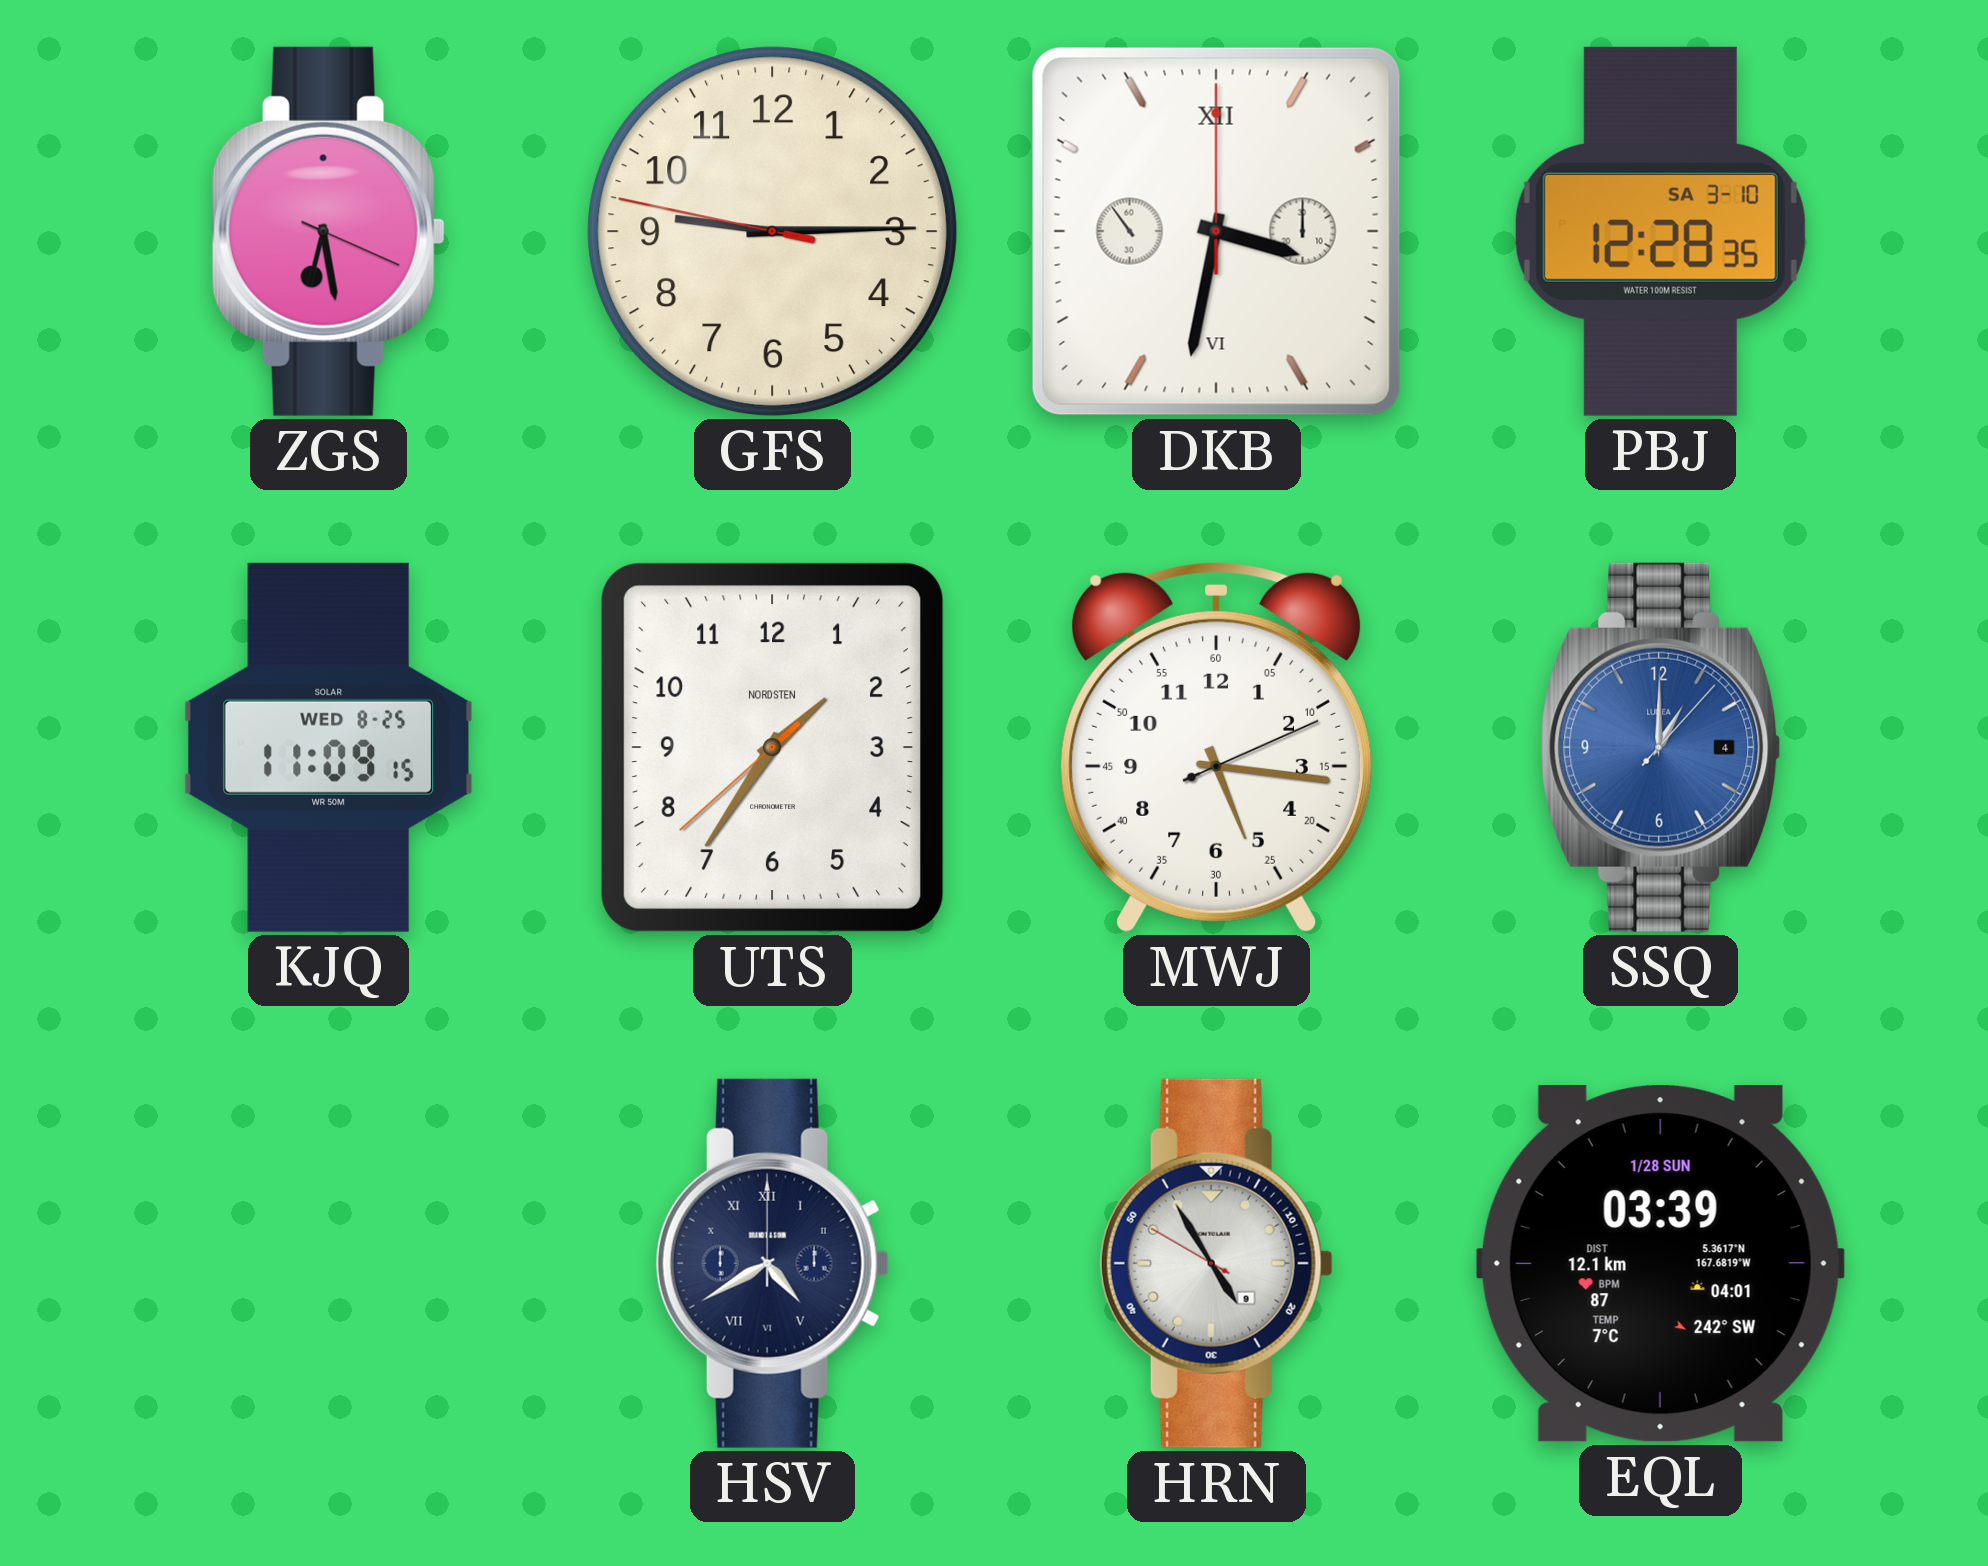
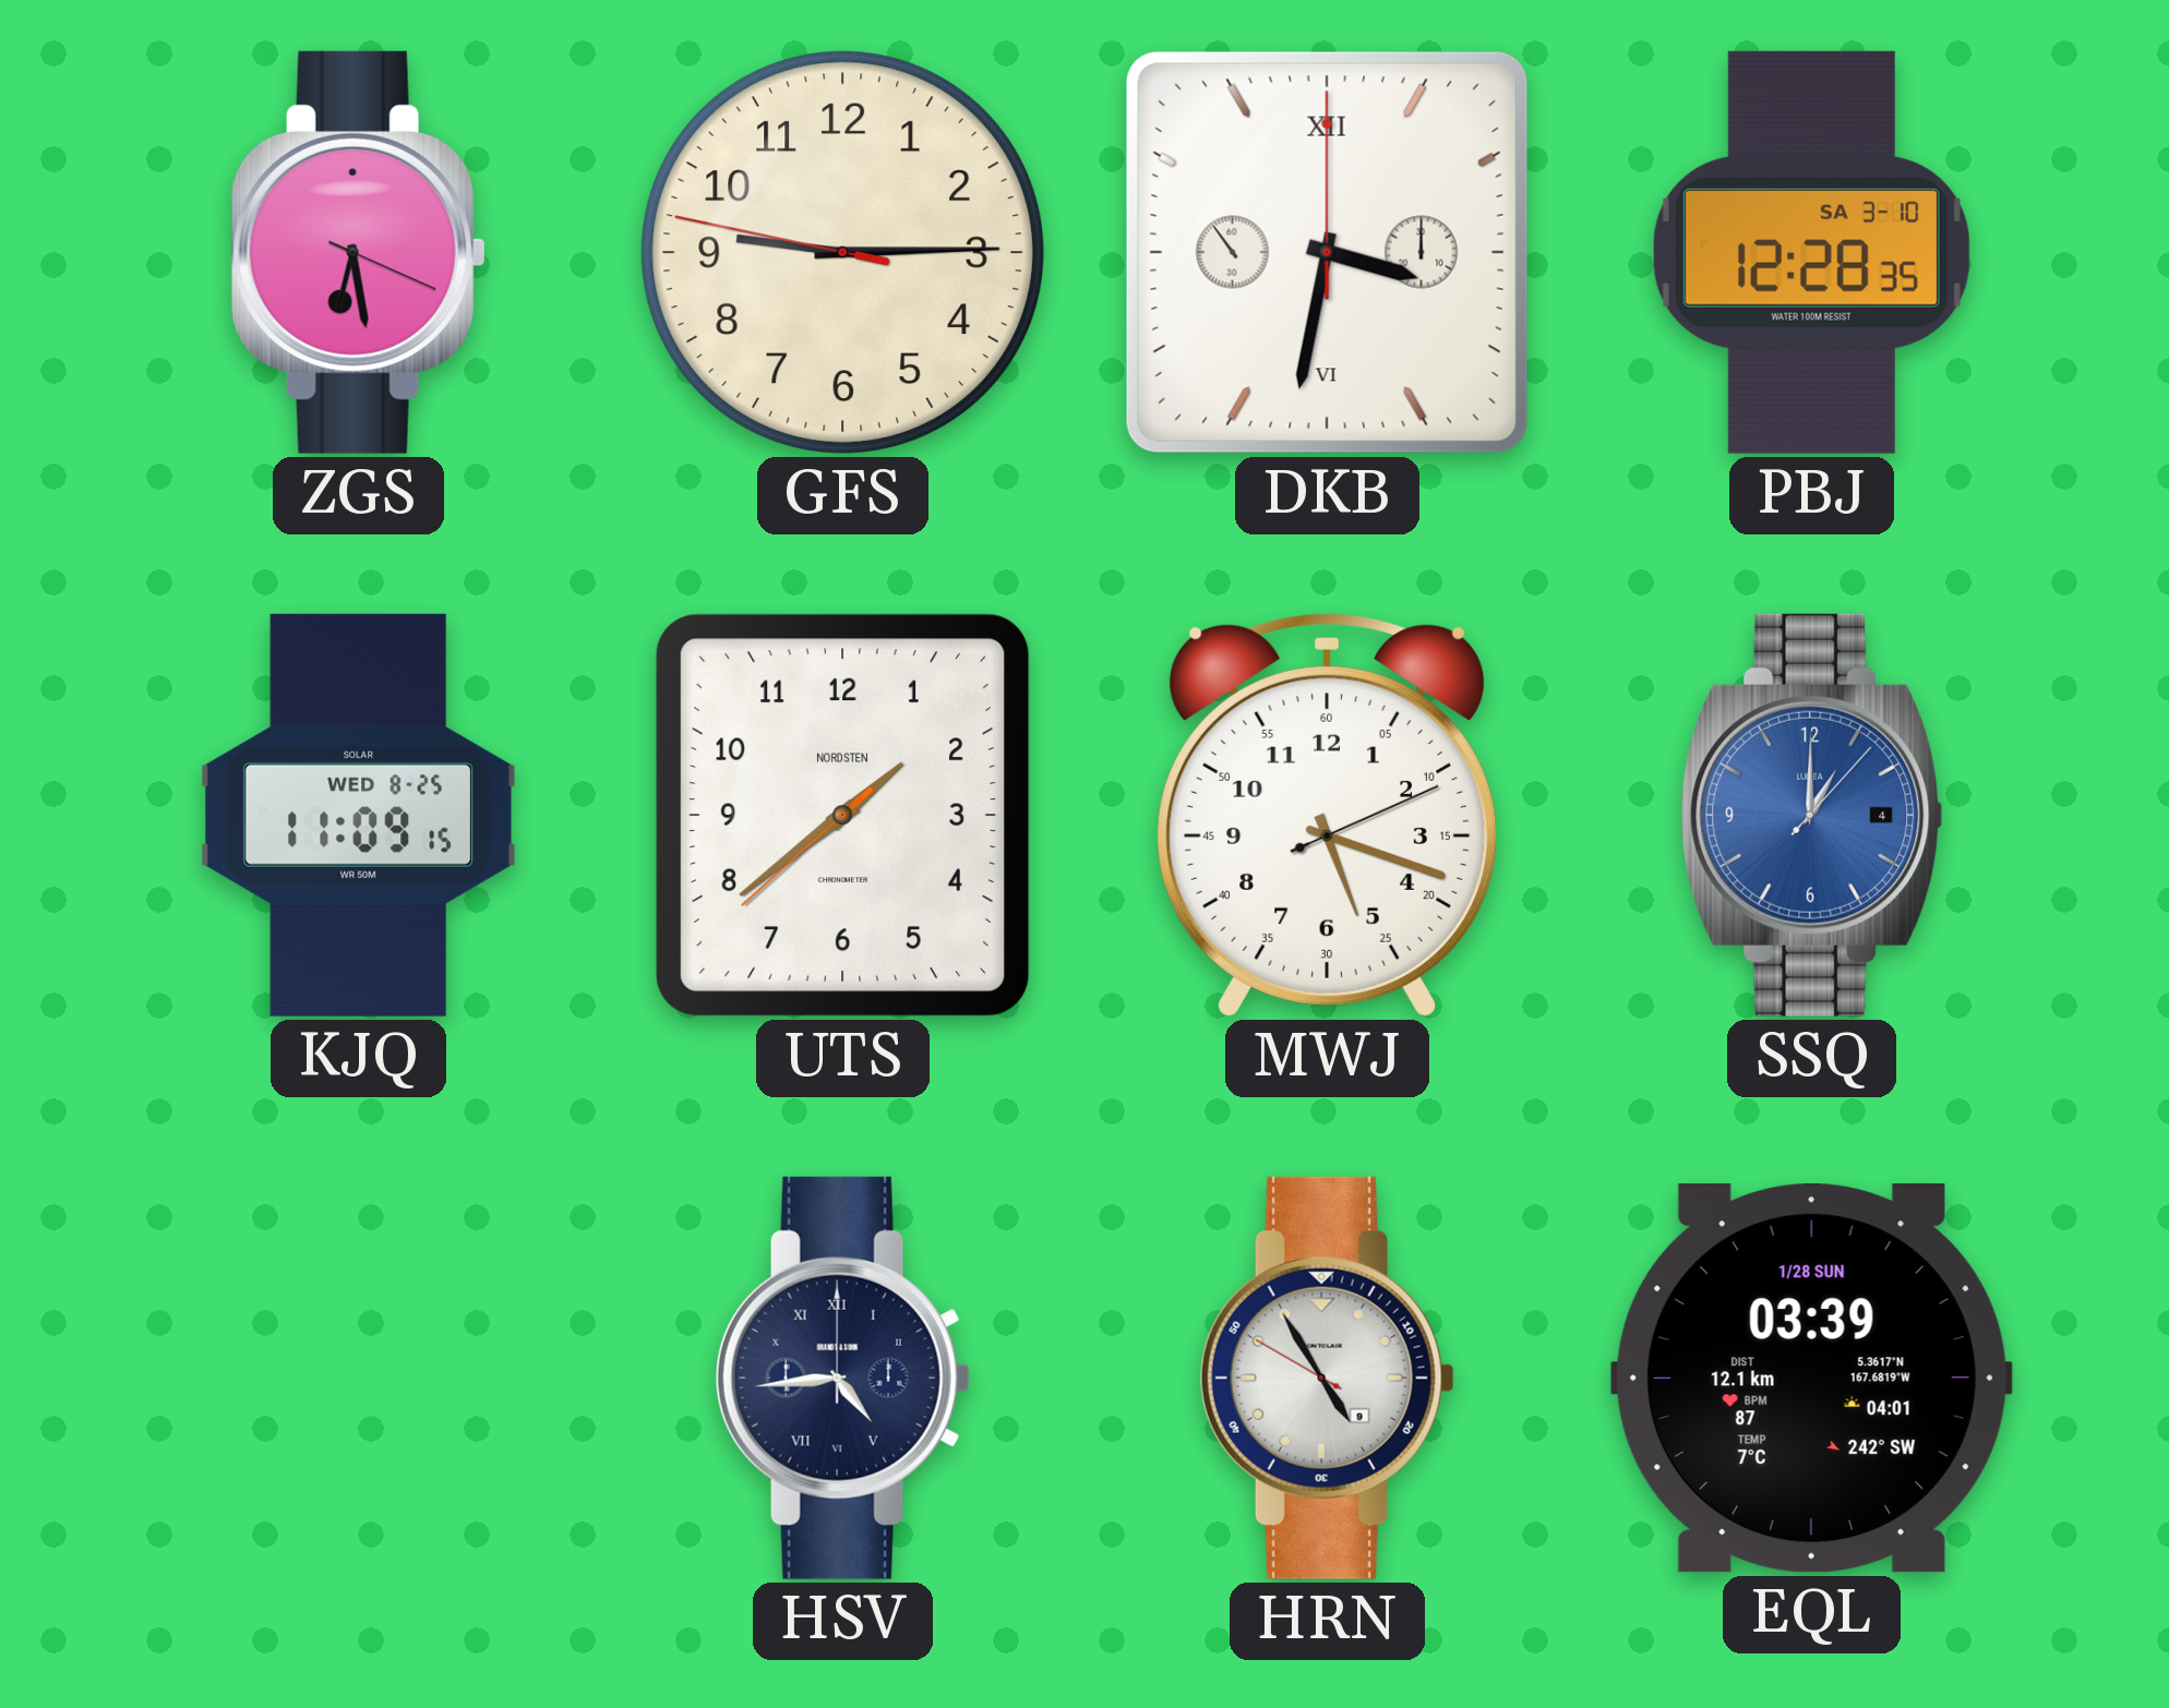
UTS: 1:35 -> 1:38
MWJ: 5:16 -> 5:18
HSV: 4:40 -> 4:44
